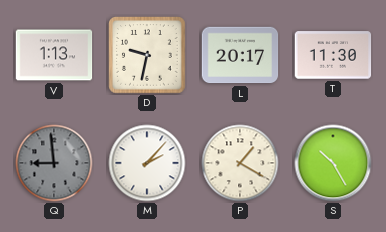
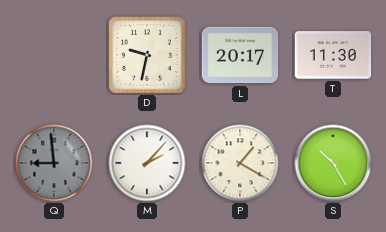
V: 1:13 -> none
